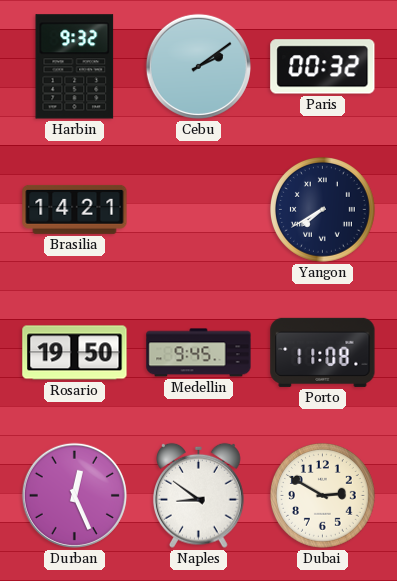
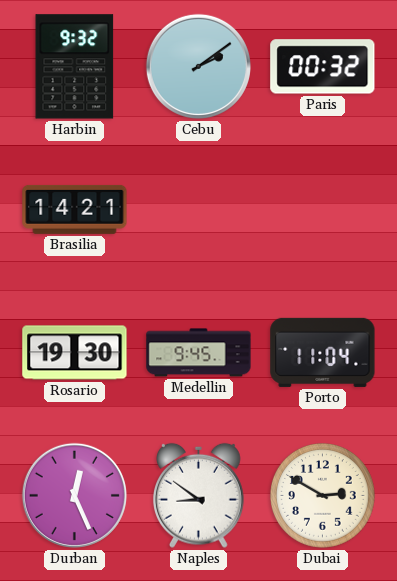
Yangon: 7:40 -> none
Rosario: 19:50 -> 19:30
Porto: 11:08 -> 11:04
